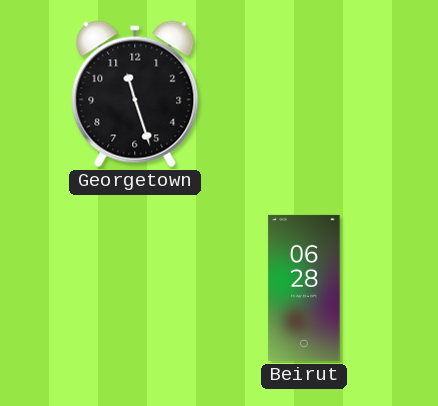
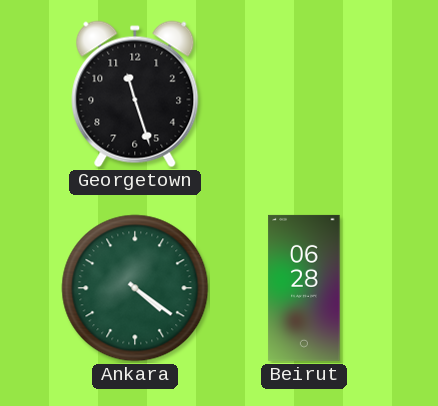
Ankara: none -> 4:21
